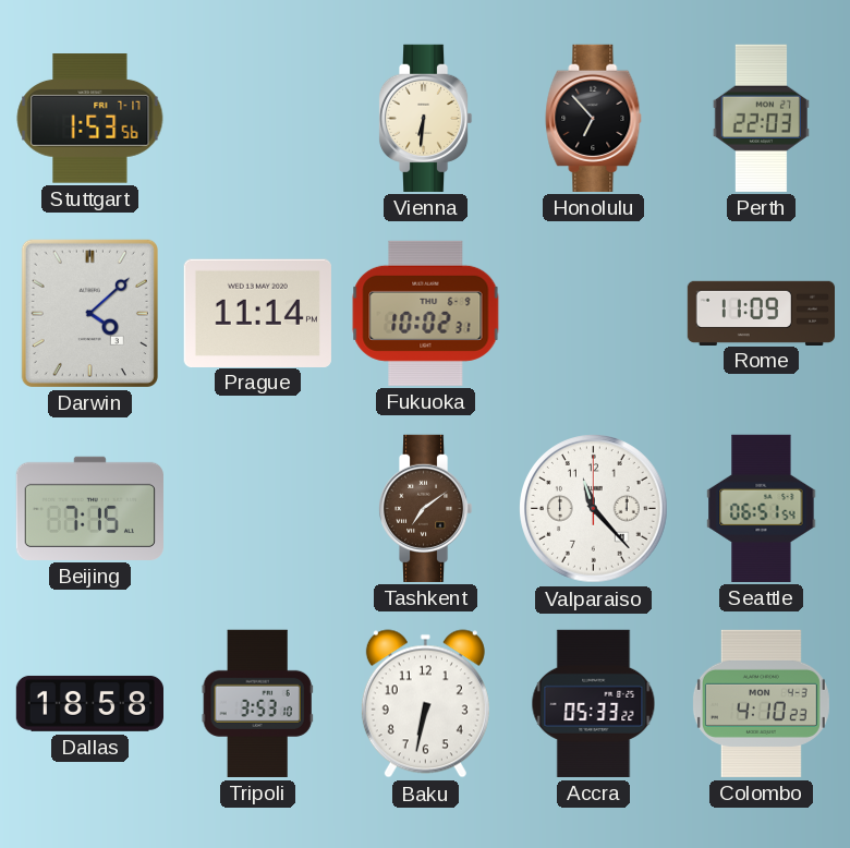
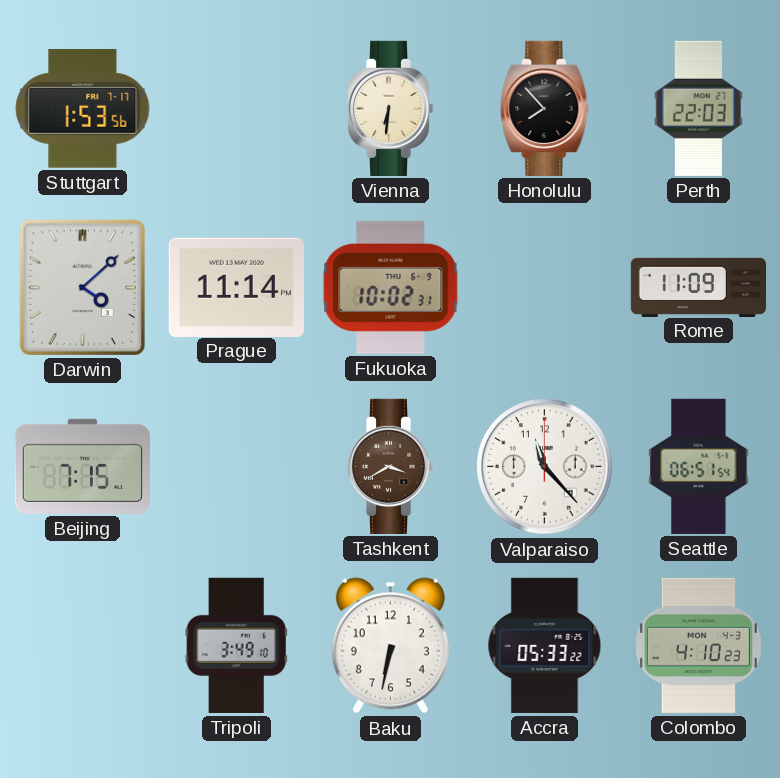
Honolulu: 6:53 -> 7:53
Tashkent: 7:09 -> 3:40
Dallas: 18:58 -> none
Tripoli: 3:53 -> 3:49
